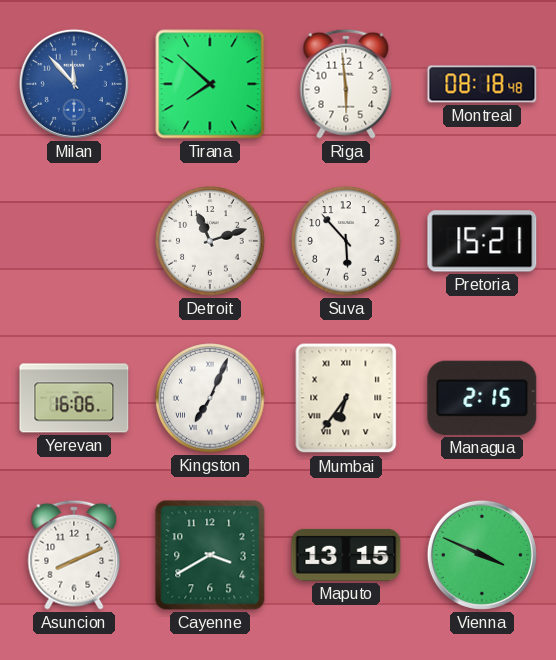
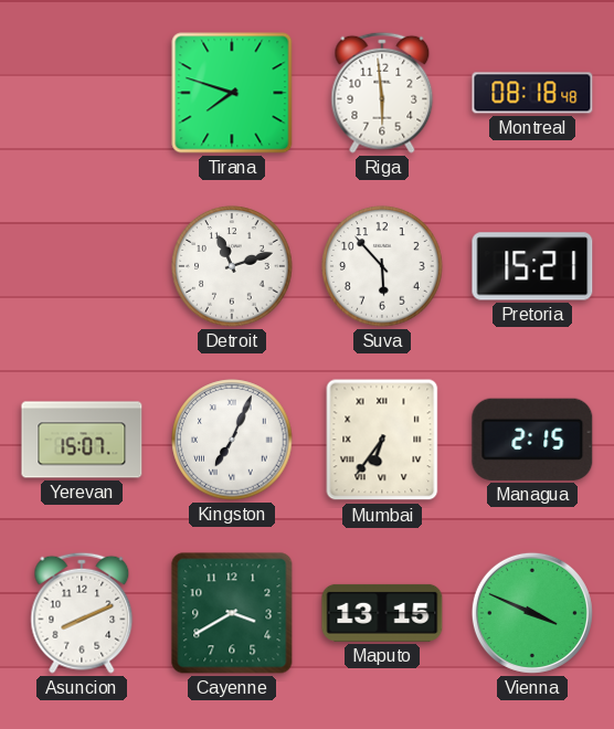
Milan: 11:53 -> none
Tirana: 7:52 -> 7:48
Yerevan: 16:06 -> 15:07
